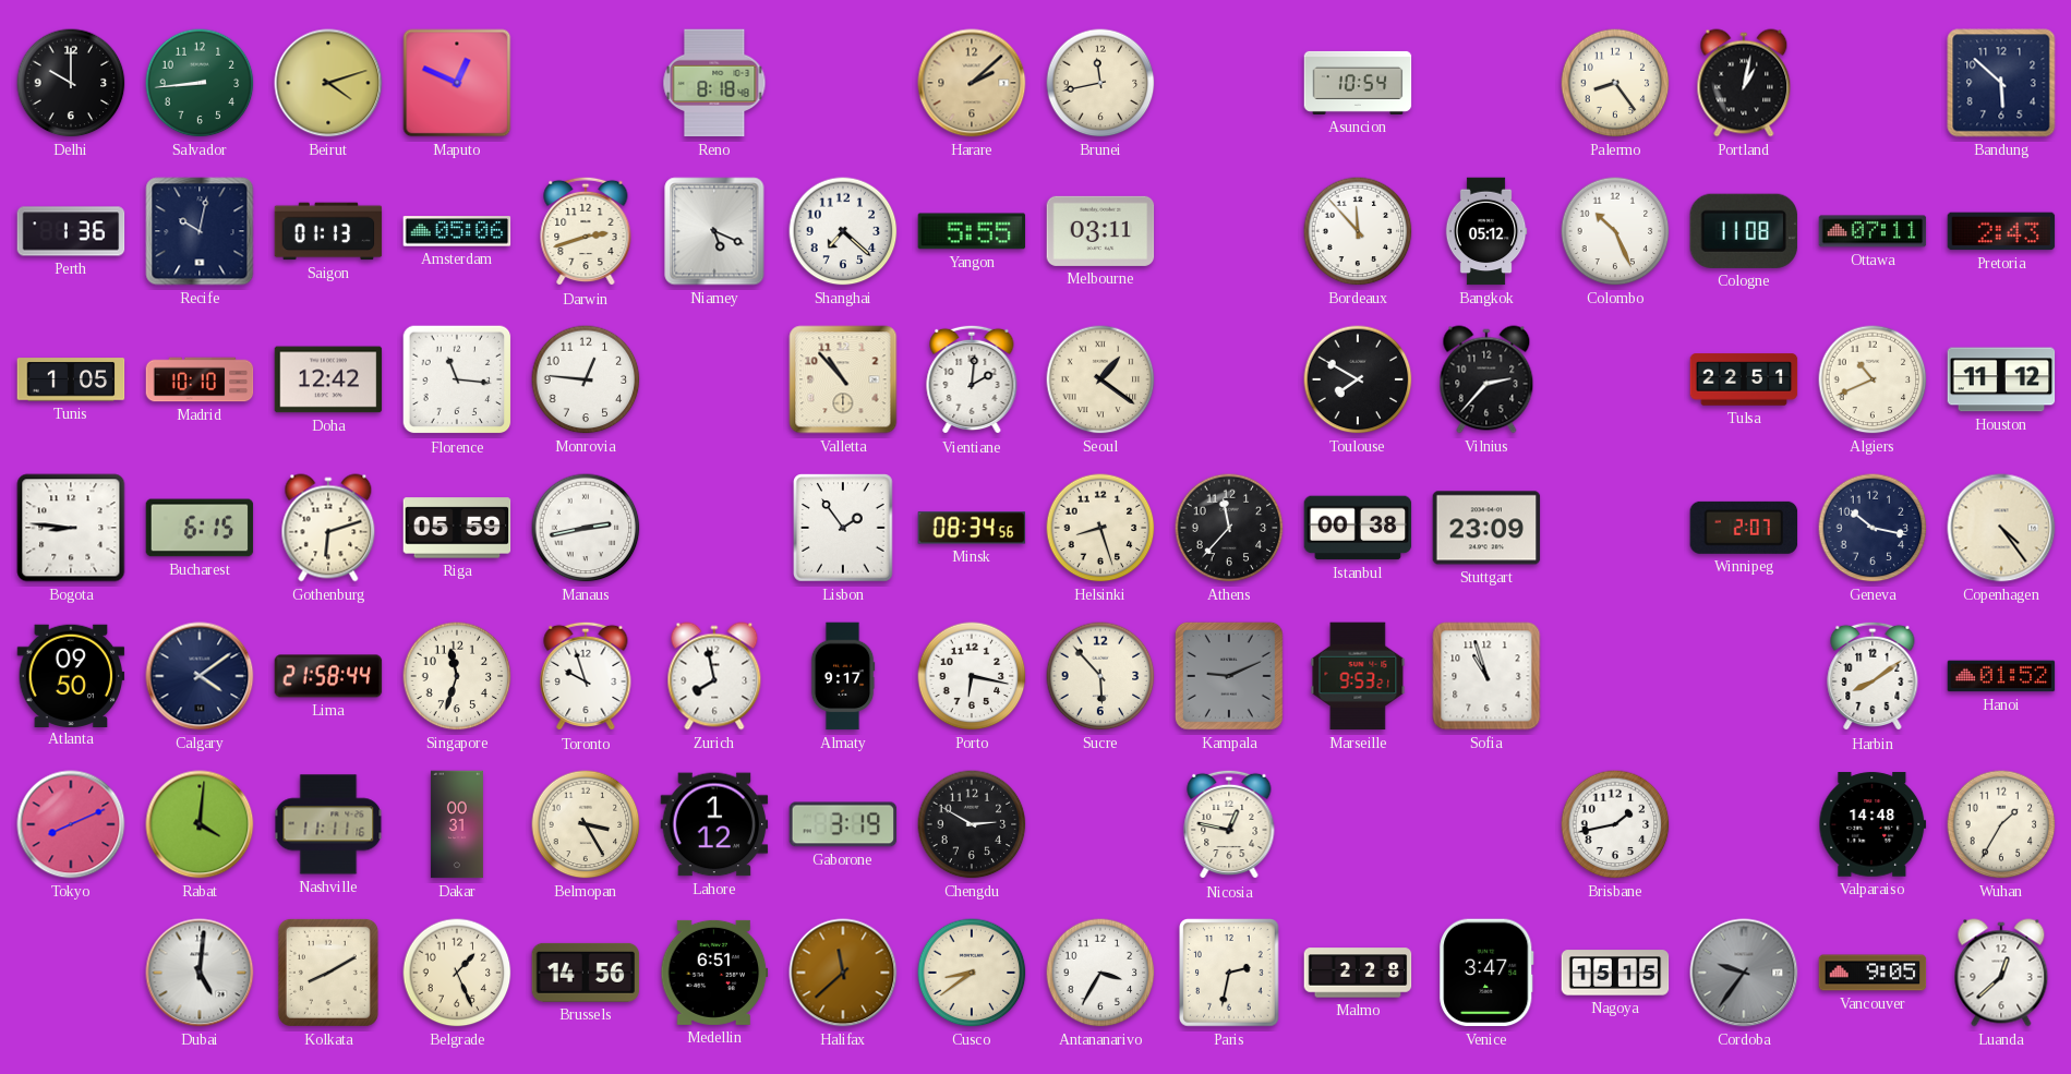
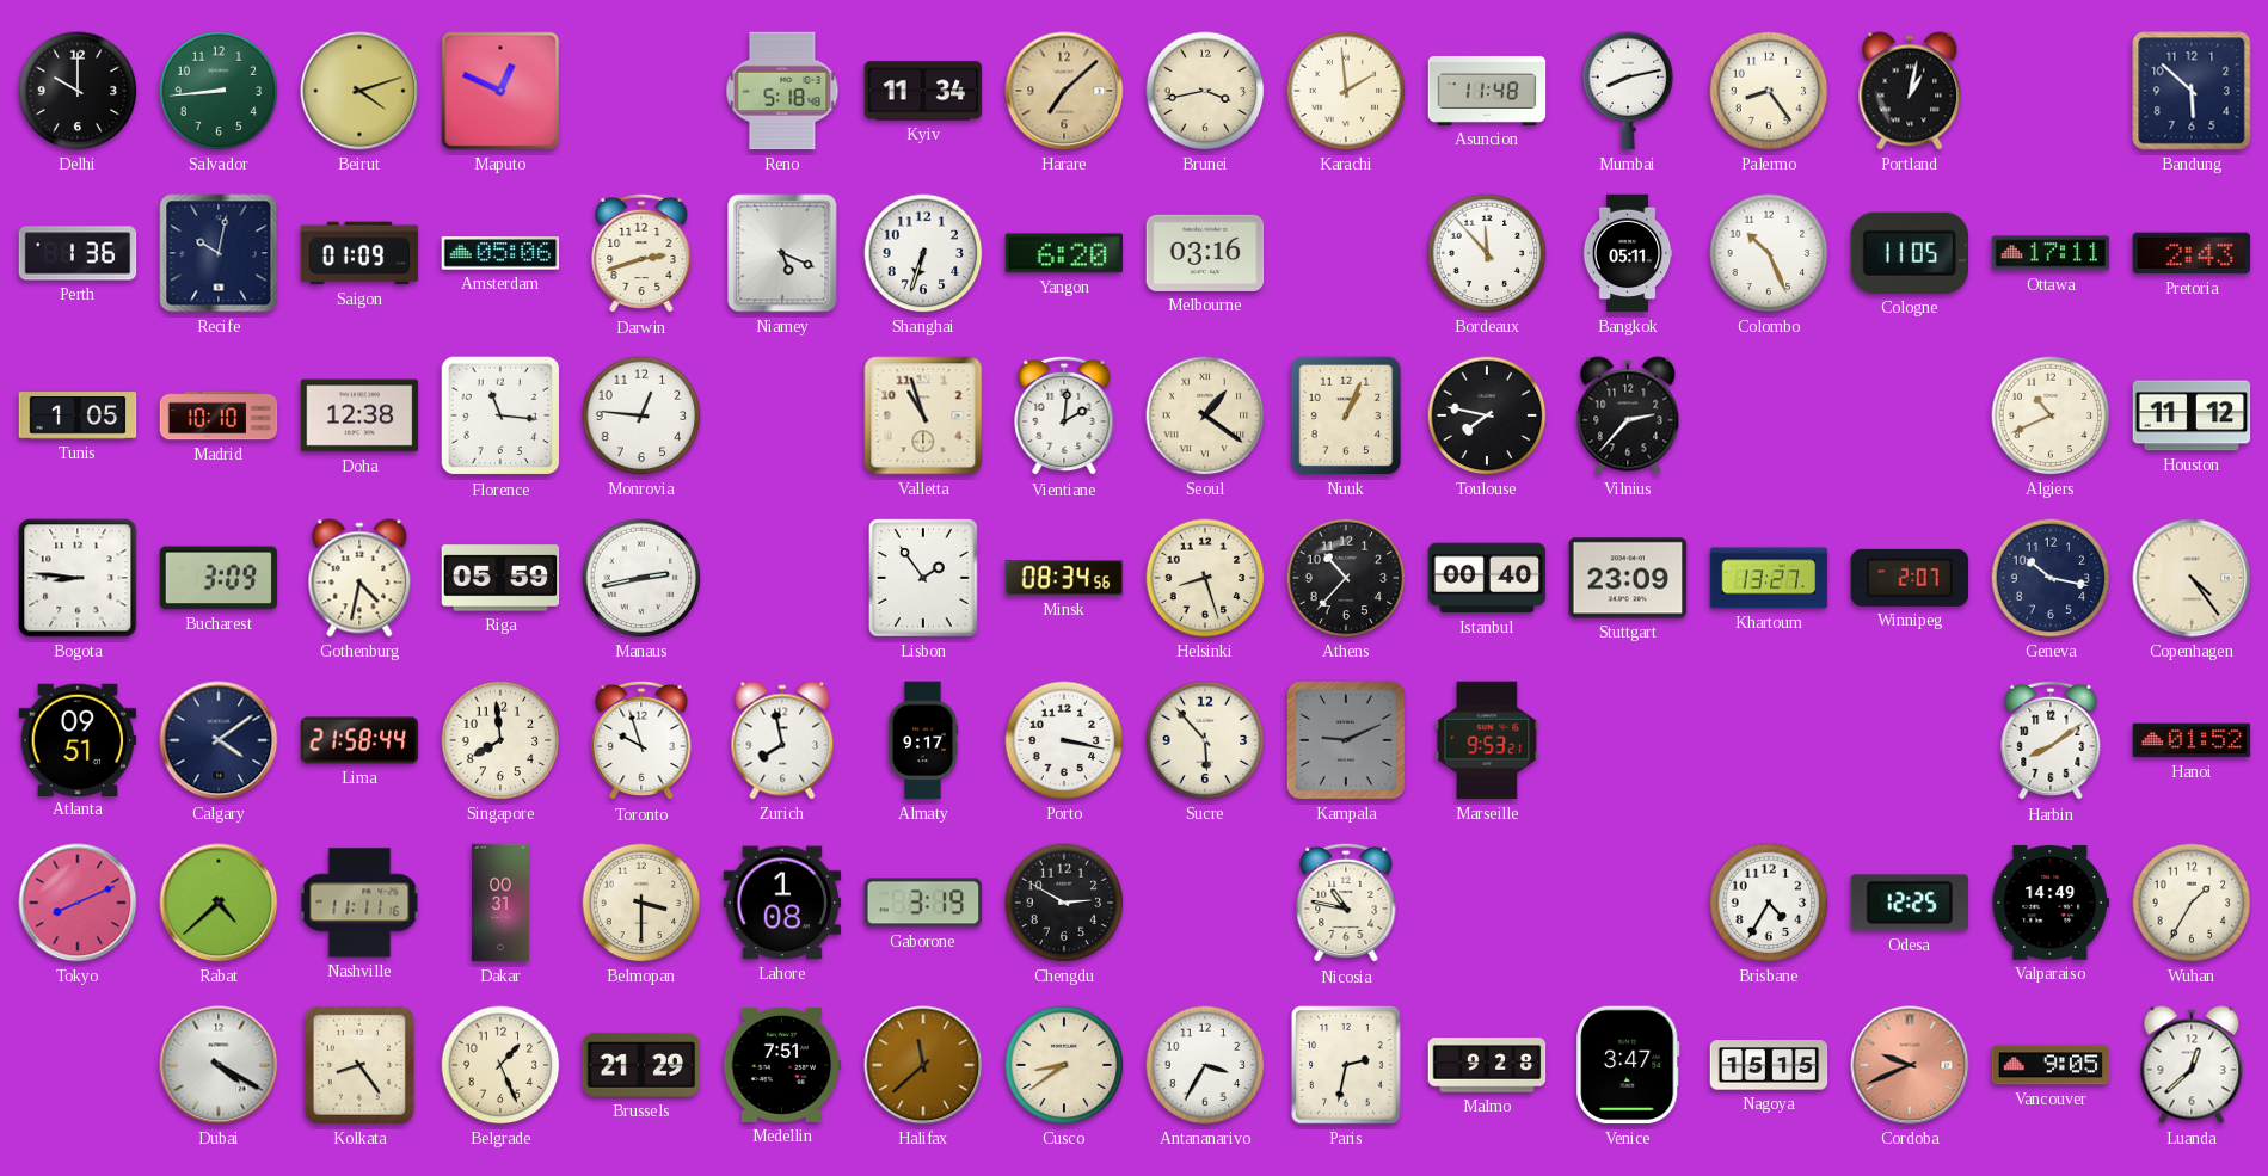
Reno: 8:18 -> 5:18
Kyiv: none -> 11:34
Harare: 2:08 -> 7:08
Brunei: 11:43 -> 3:43
Karachi: none -> 1:59
Asuncion: 10:54 -> 11:48
Mumbai: none -> 8:13
Saigon: 01:13 -> 01:09
Shanghai: 7:22 -> 6:33
Yangon: 5:55 -> 6:20
Melbourne: 03:11 -> 03:16
Bangkok: 05:12 -> 05:11
Cologne: 11:08 -> 11:05
Ottawa: 07:11 -> 17:11
Doha: 12:42 -> 12:38
Valletta: 10:53 -> 10:57
Nuuk: none -> 1:04
Toulouse: 7:50 -> 7:47
Tulsa: 22:51 -> none
Bucharest: 6:15 -> 3:09
Gothenburg: 6:12 -> 4:32
Athens: 11:37 -> 10:37
Istanbul: 00:38 -> 00:40
Khartoum: none -> 13:27
Atlanta: 09:50 -> 09:51
Singapore: 11:33 -> 7:59
Porto: 6:17 -> 3:17
Sofia: 10:57 -> none
Rabat: 4:01 -> 4:38
Belmopan: 3:25 -> 3:30
Lahore: 1:12 -> 1:08
Nicosia: 12:47 -> 10:47
Brisbane: 1:43 -> 4:35
Odesa: none -> 12:25
Valparaiso: 14:48 -> 14:49
Dubai: 5:01 -> 4:20
Kolkata: 8:10 -> 8:24
Brussels: 14:56 -> 21:29
Medellin: 6:51 -> 7:51
Malmo: 2:28 -> 9:28
Cordoba: 9:36 -> 9:41
Cordoba dial: grey -> salmon
